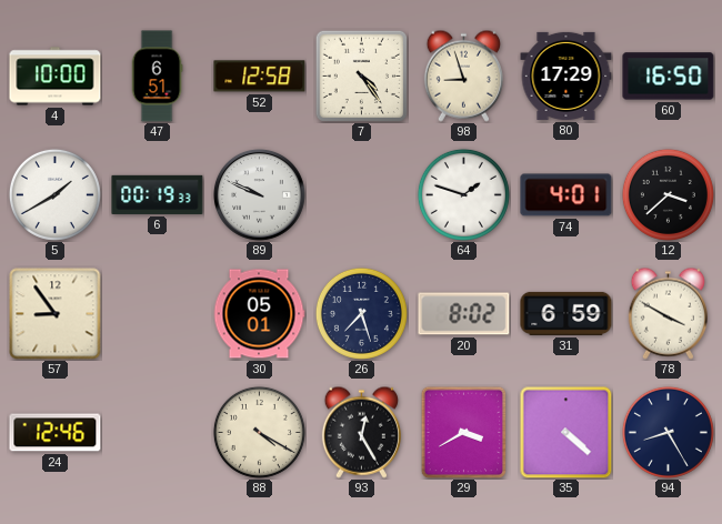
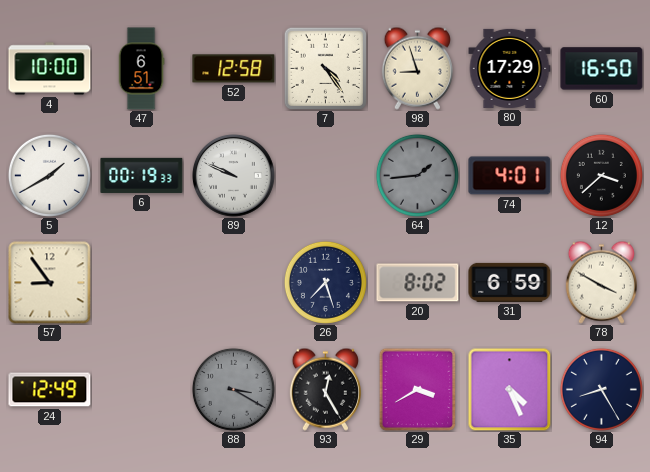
64: 1:48 -> 1:44
64 dial: white -> grey
30: 05:01 -> none
24: 12:46 -> 12:49
88: 4:20 -> 3:20
88 dial: cream -> grey
35: 4:22 -> 4:26
